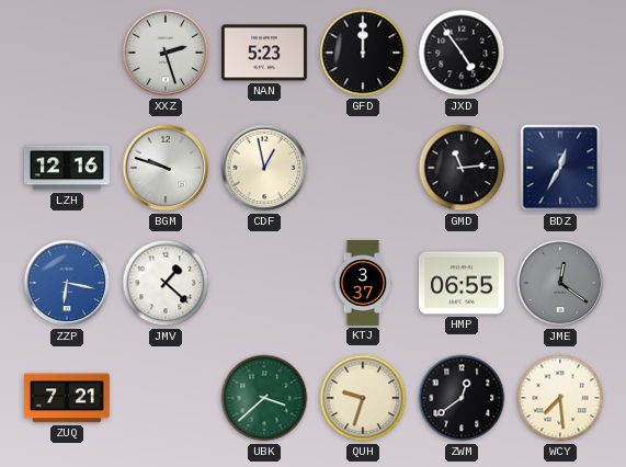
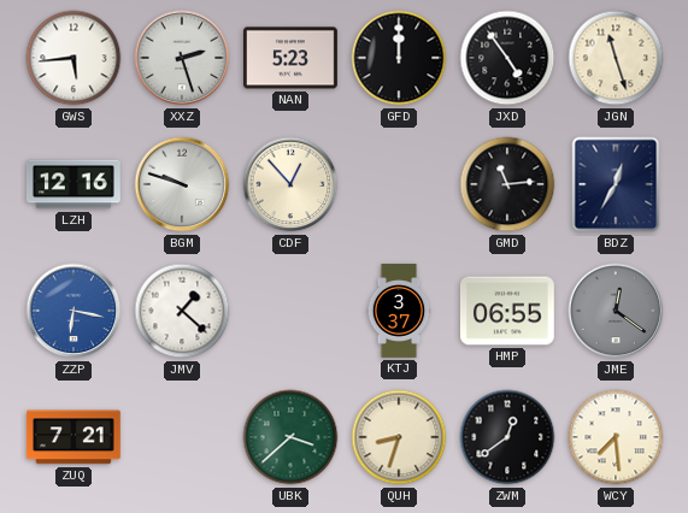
GWS: none -> 5:44
JGN: none -> 11:27
CDF: 12:58 -> 12:53
QUH: 9:33 -> 8:33
